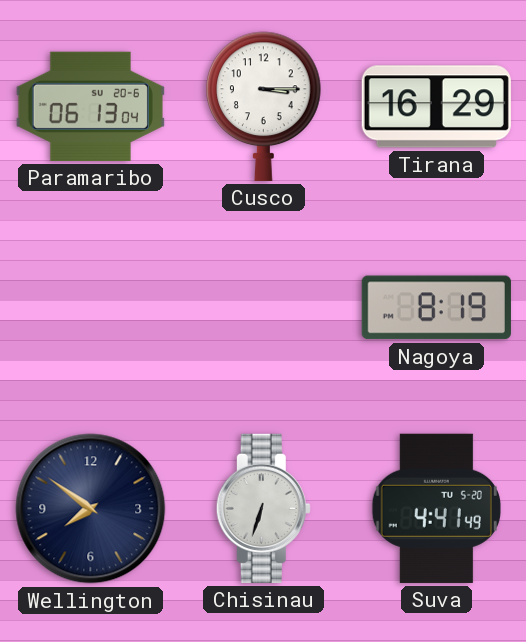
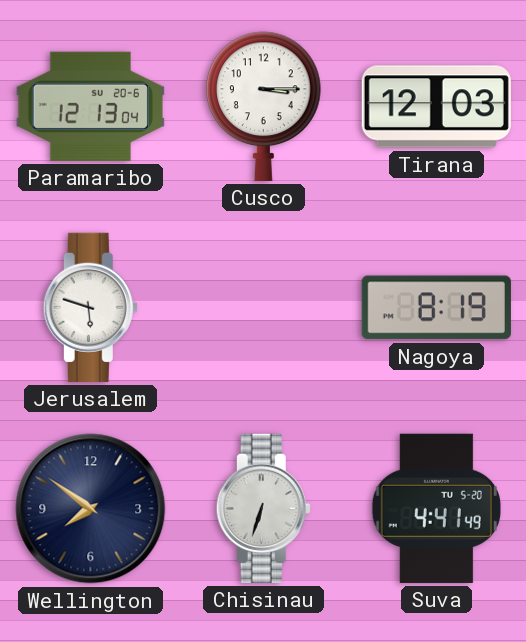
Paramaribo: 06:13 -> 12:13
Tirana: 16:29 -> 12:03
Jerusalem: none -> 5:48
